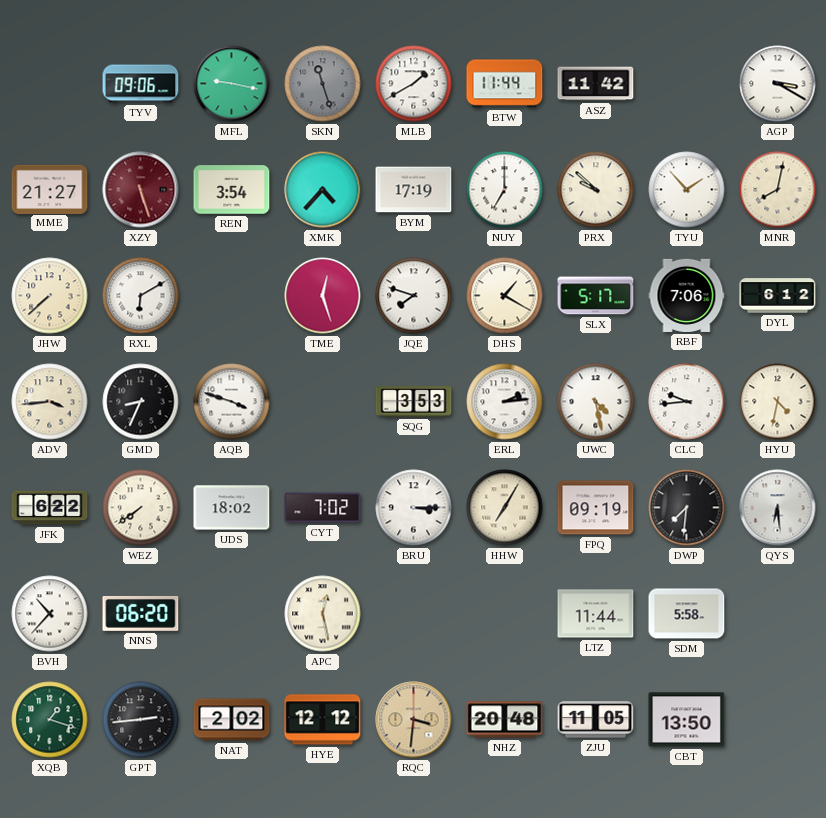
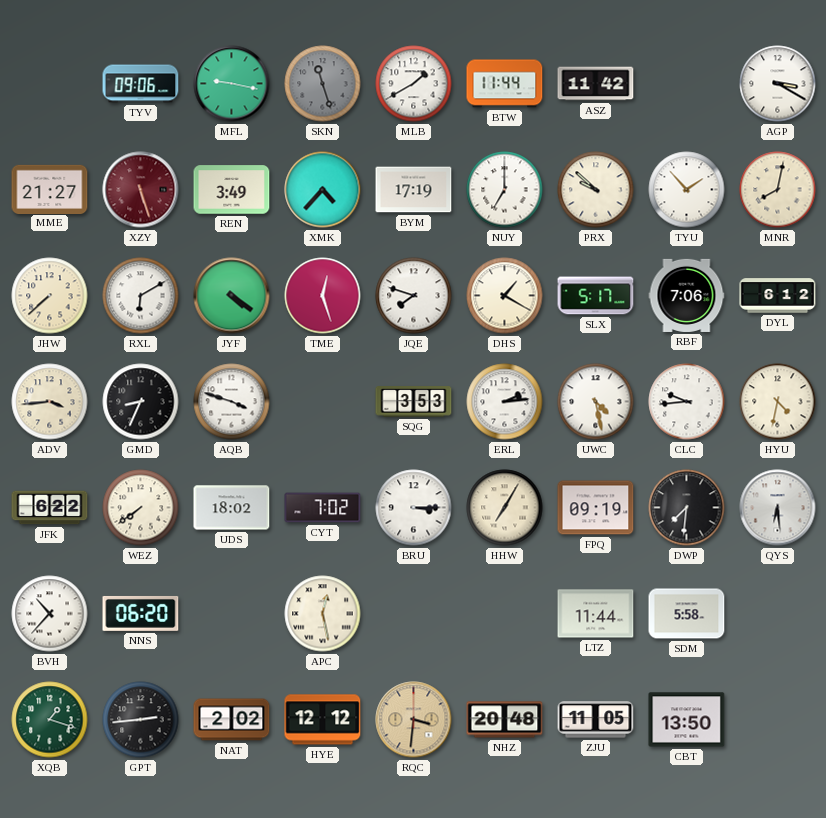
REN: 3:54 -> 3:49
JYF: none -> 4:21
